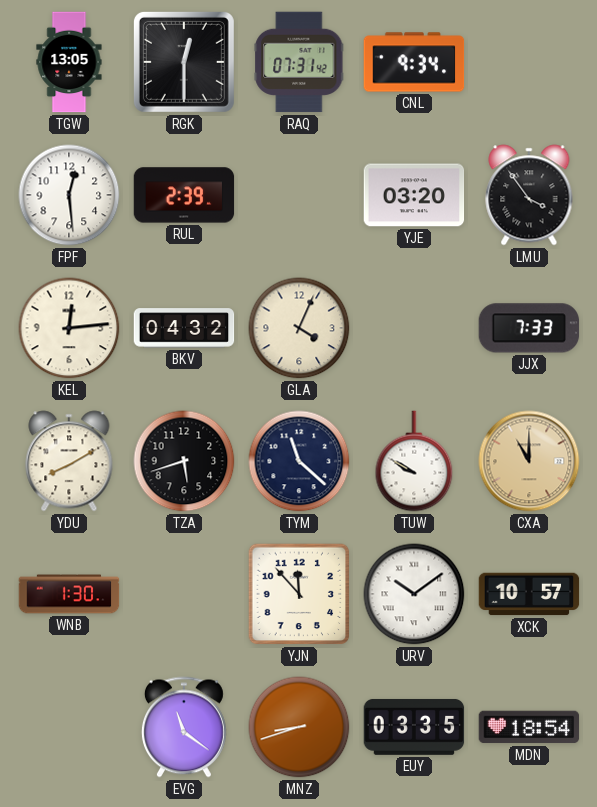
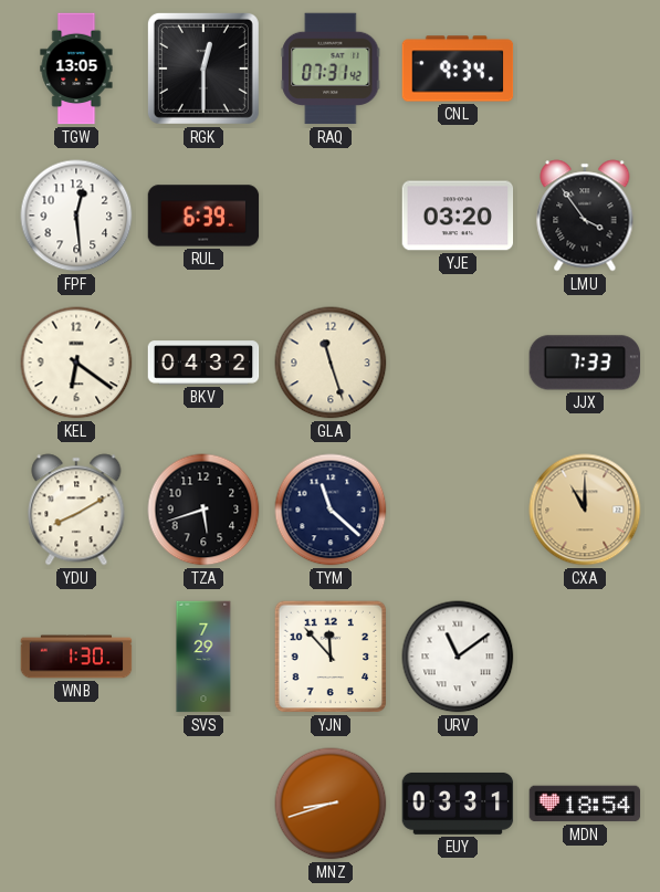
RUL: 2:39 -> 6:39
KEL: 12:14 -> 6:21
GLA: 4:04 -> 11:27
TUW: 9:50 -> none
SVS: none -> 7:29
URV: 10:09 -> 11:09
XCK: 10:57 -> none
EVG: 11:21 -> none
EUY: 03:35 -> 03:31
